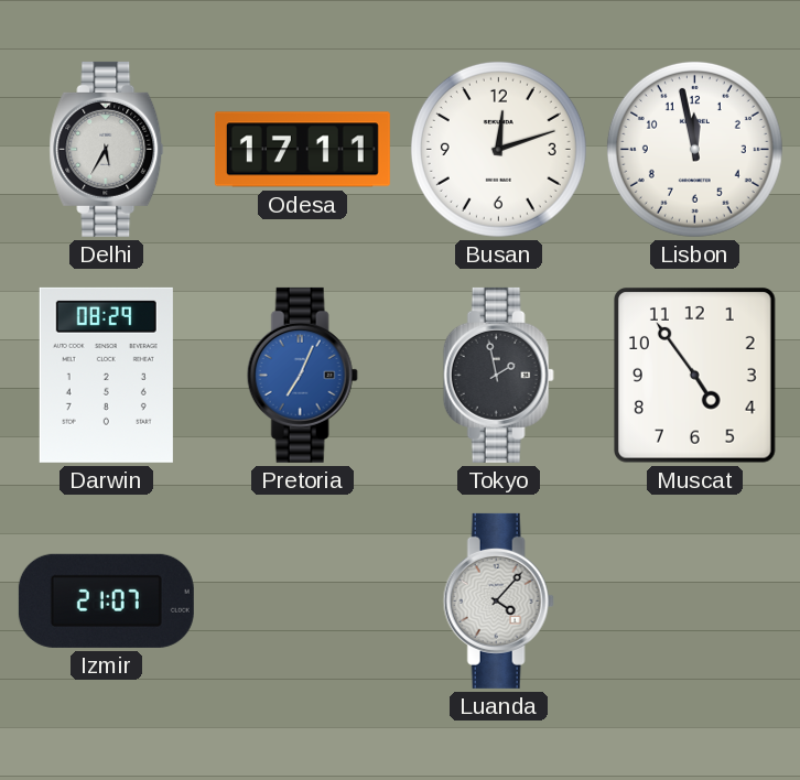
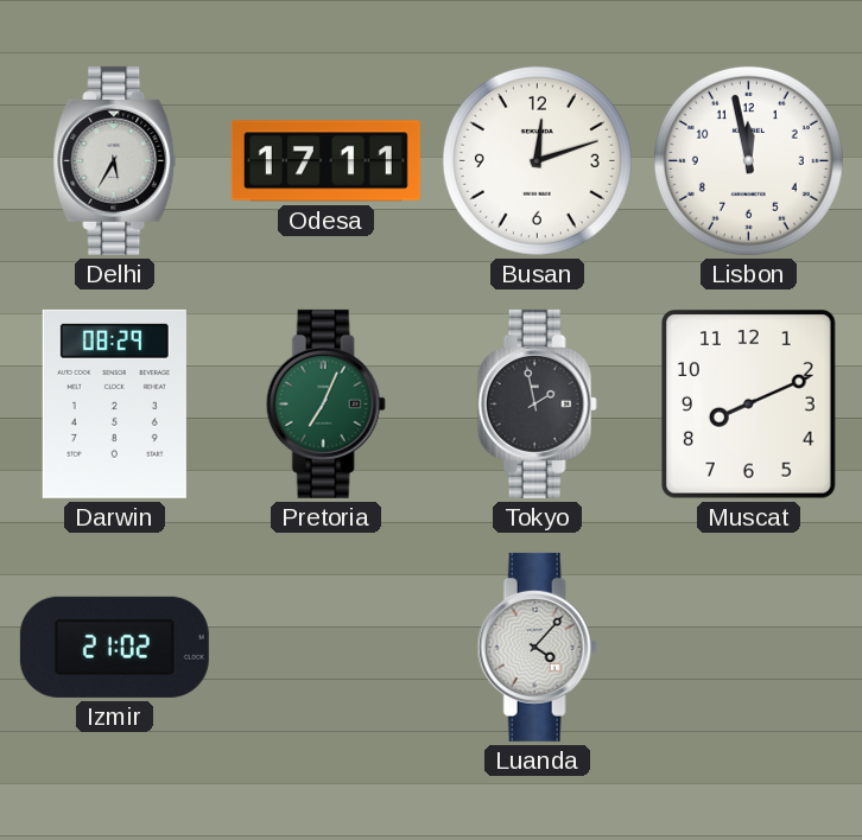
Pretoria dial: blue -> green
Muscat: 4:54 -> 8:11
Izmir: 21:07 -> 21:02
